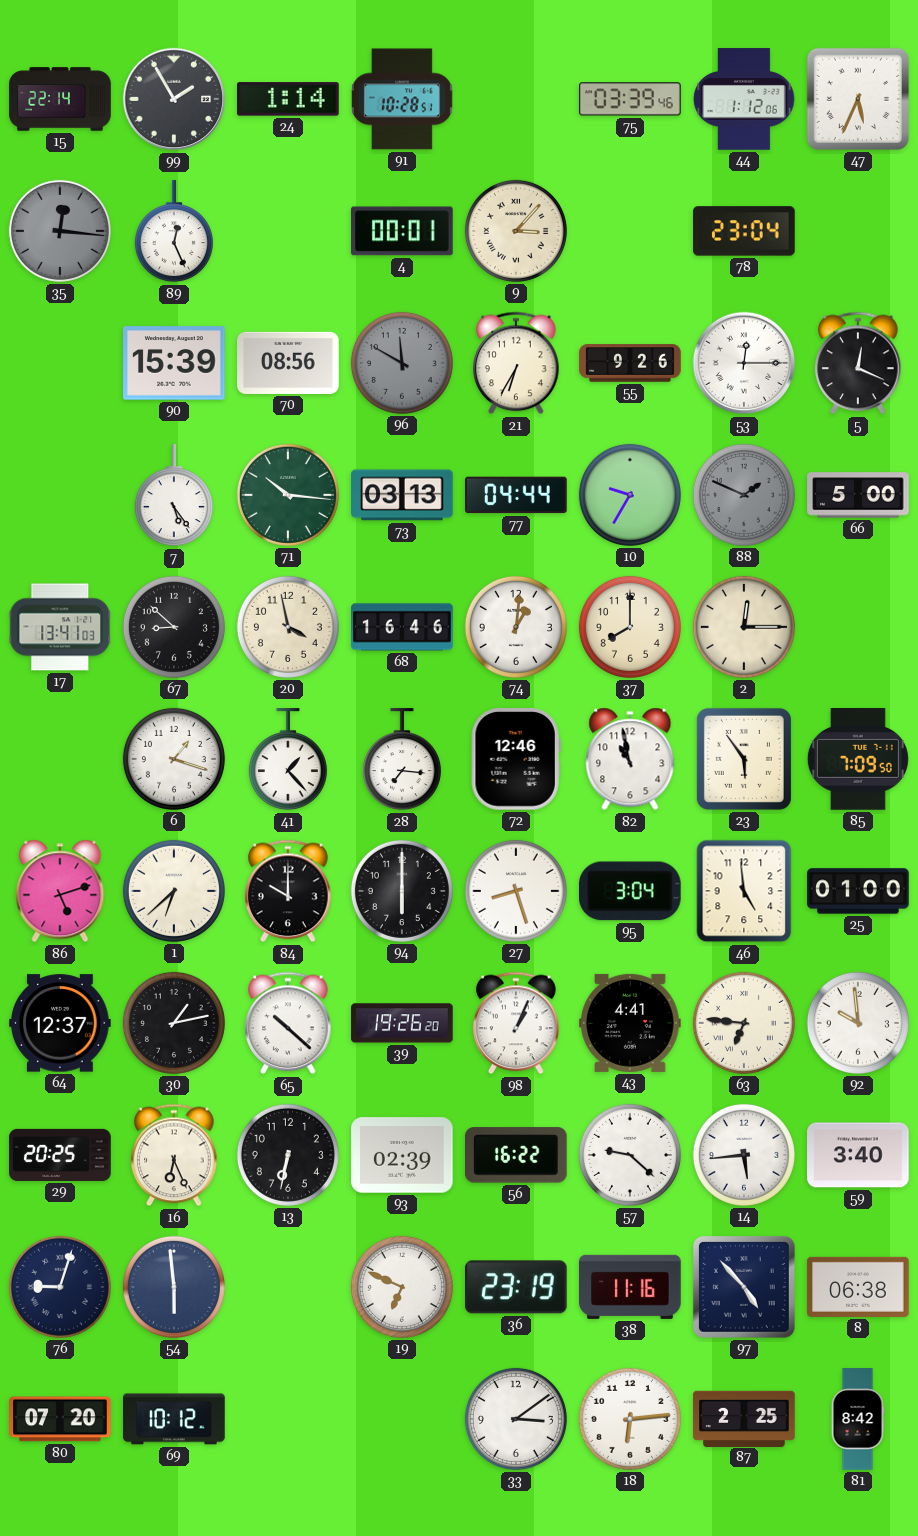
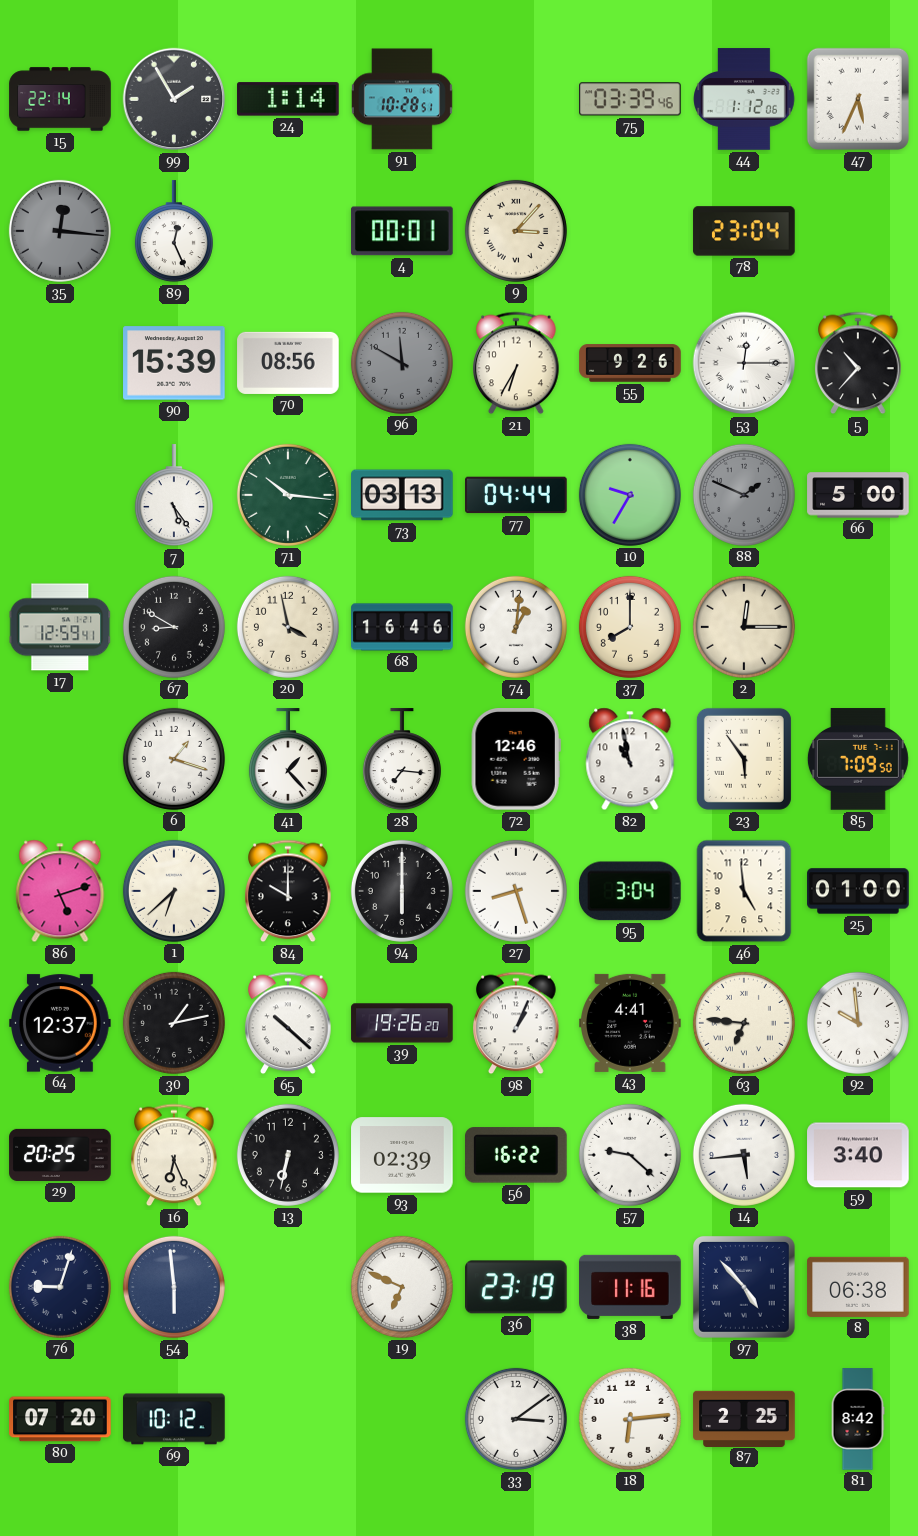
5: 12:19 -> 10:37
17: 13:41 -> 12:59
67: 8:52 -> 8:50
